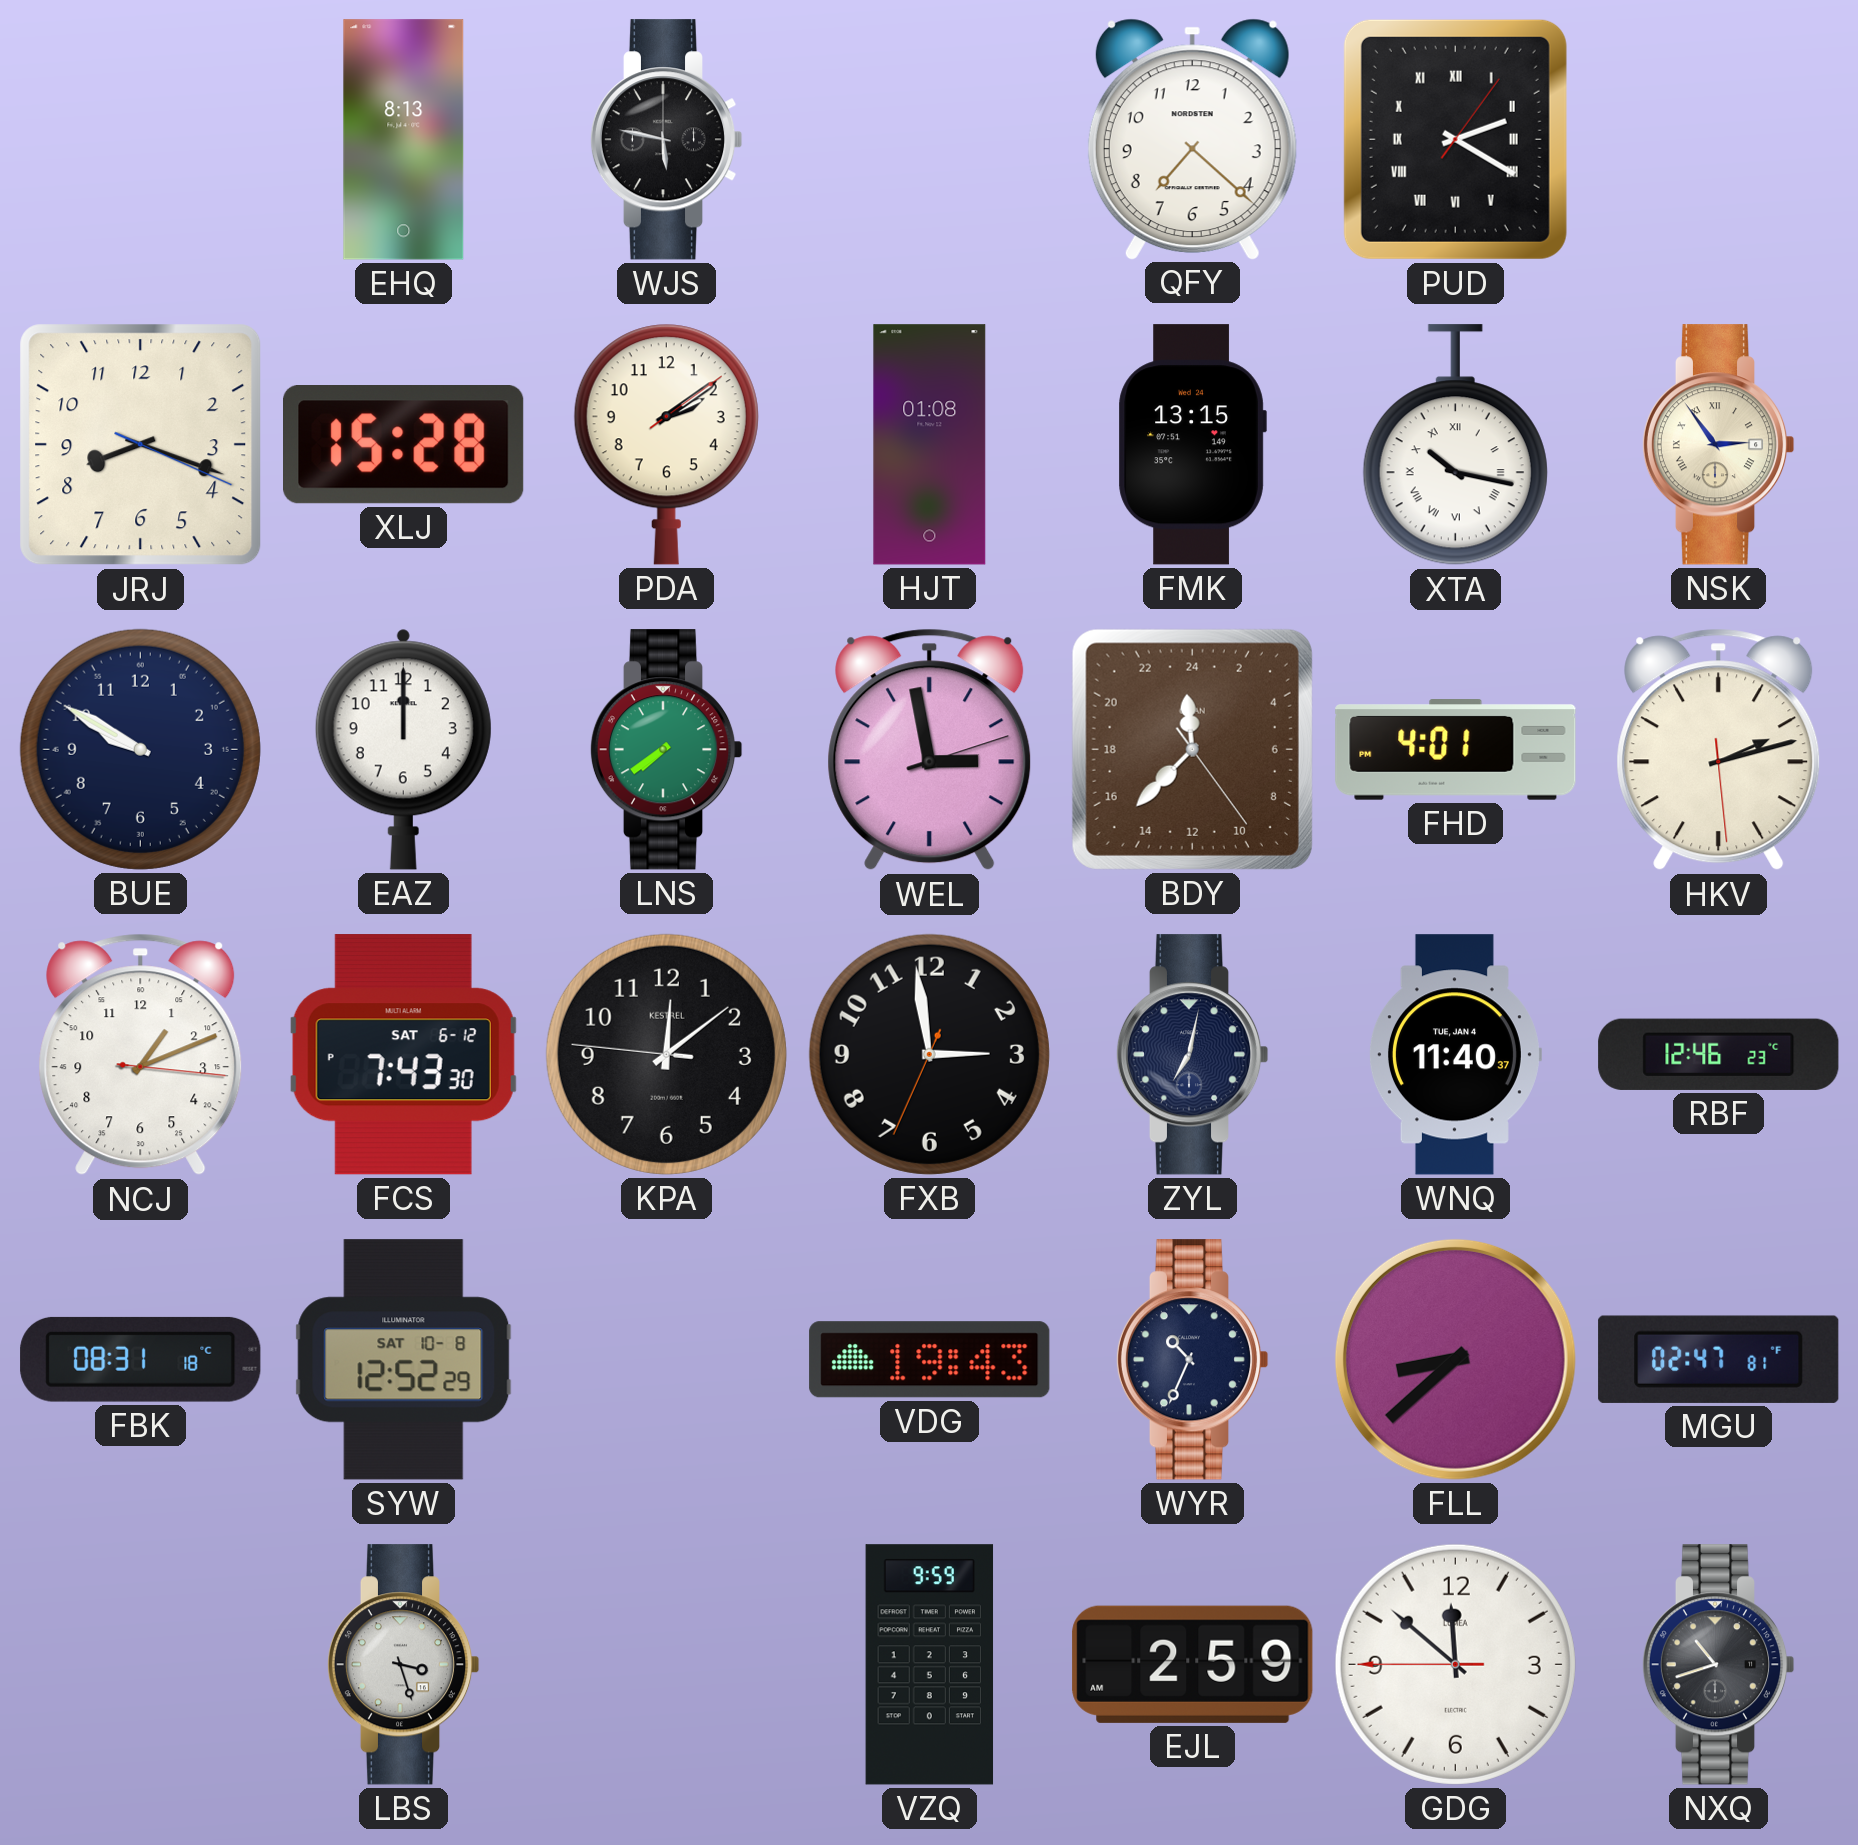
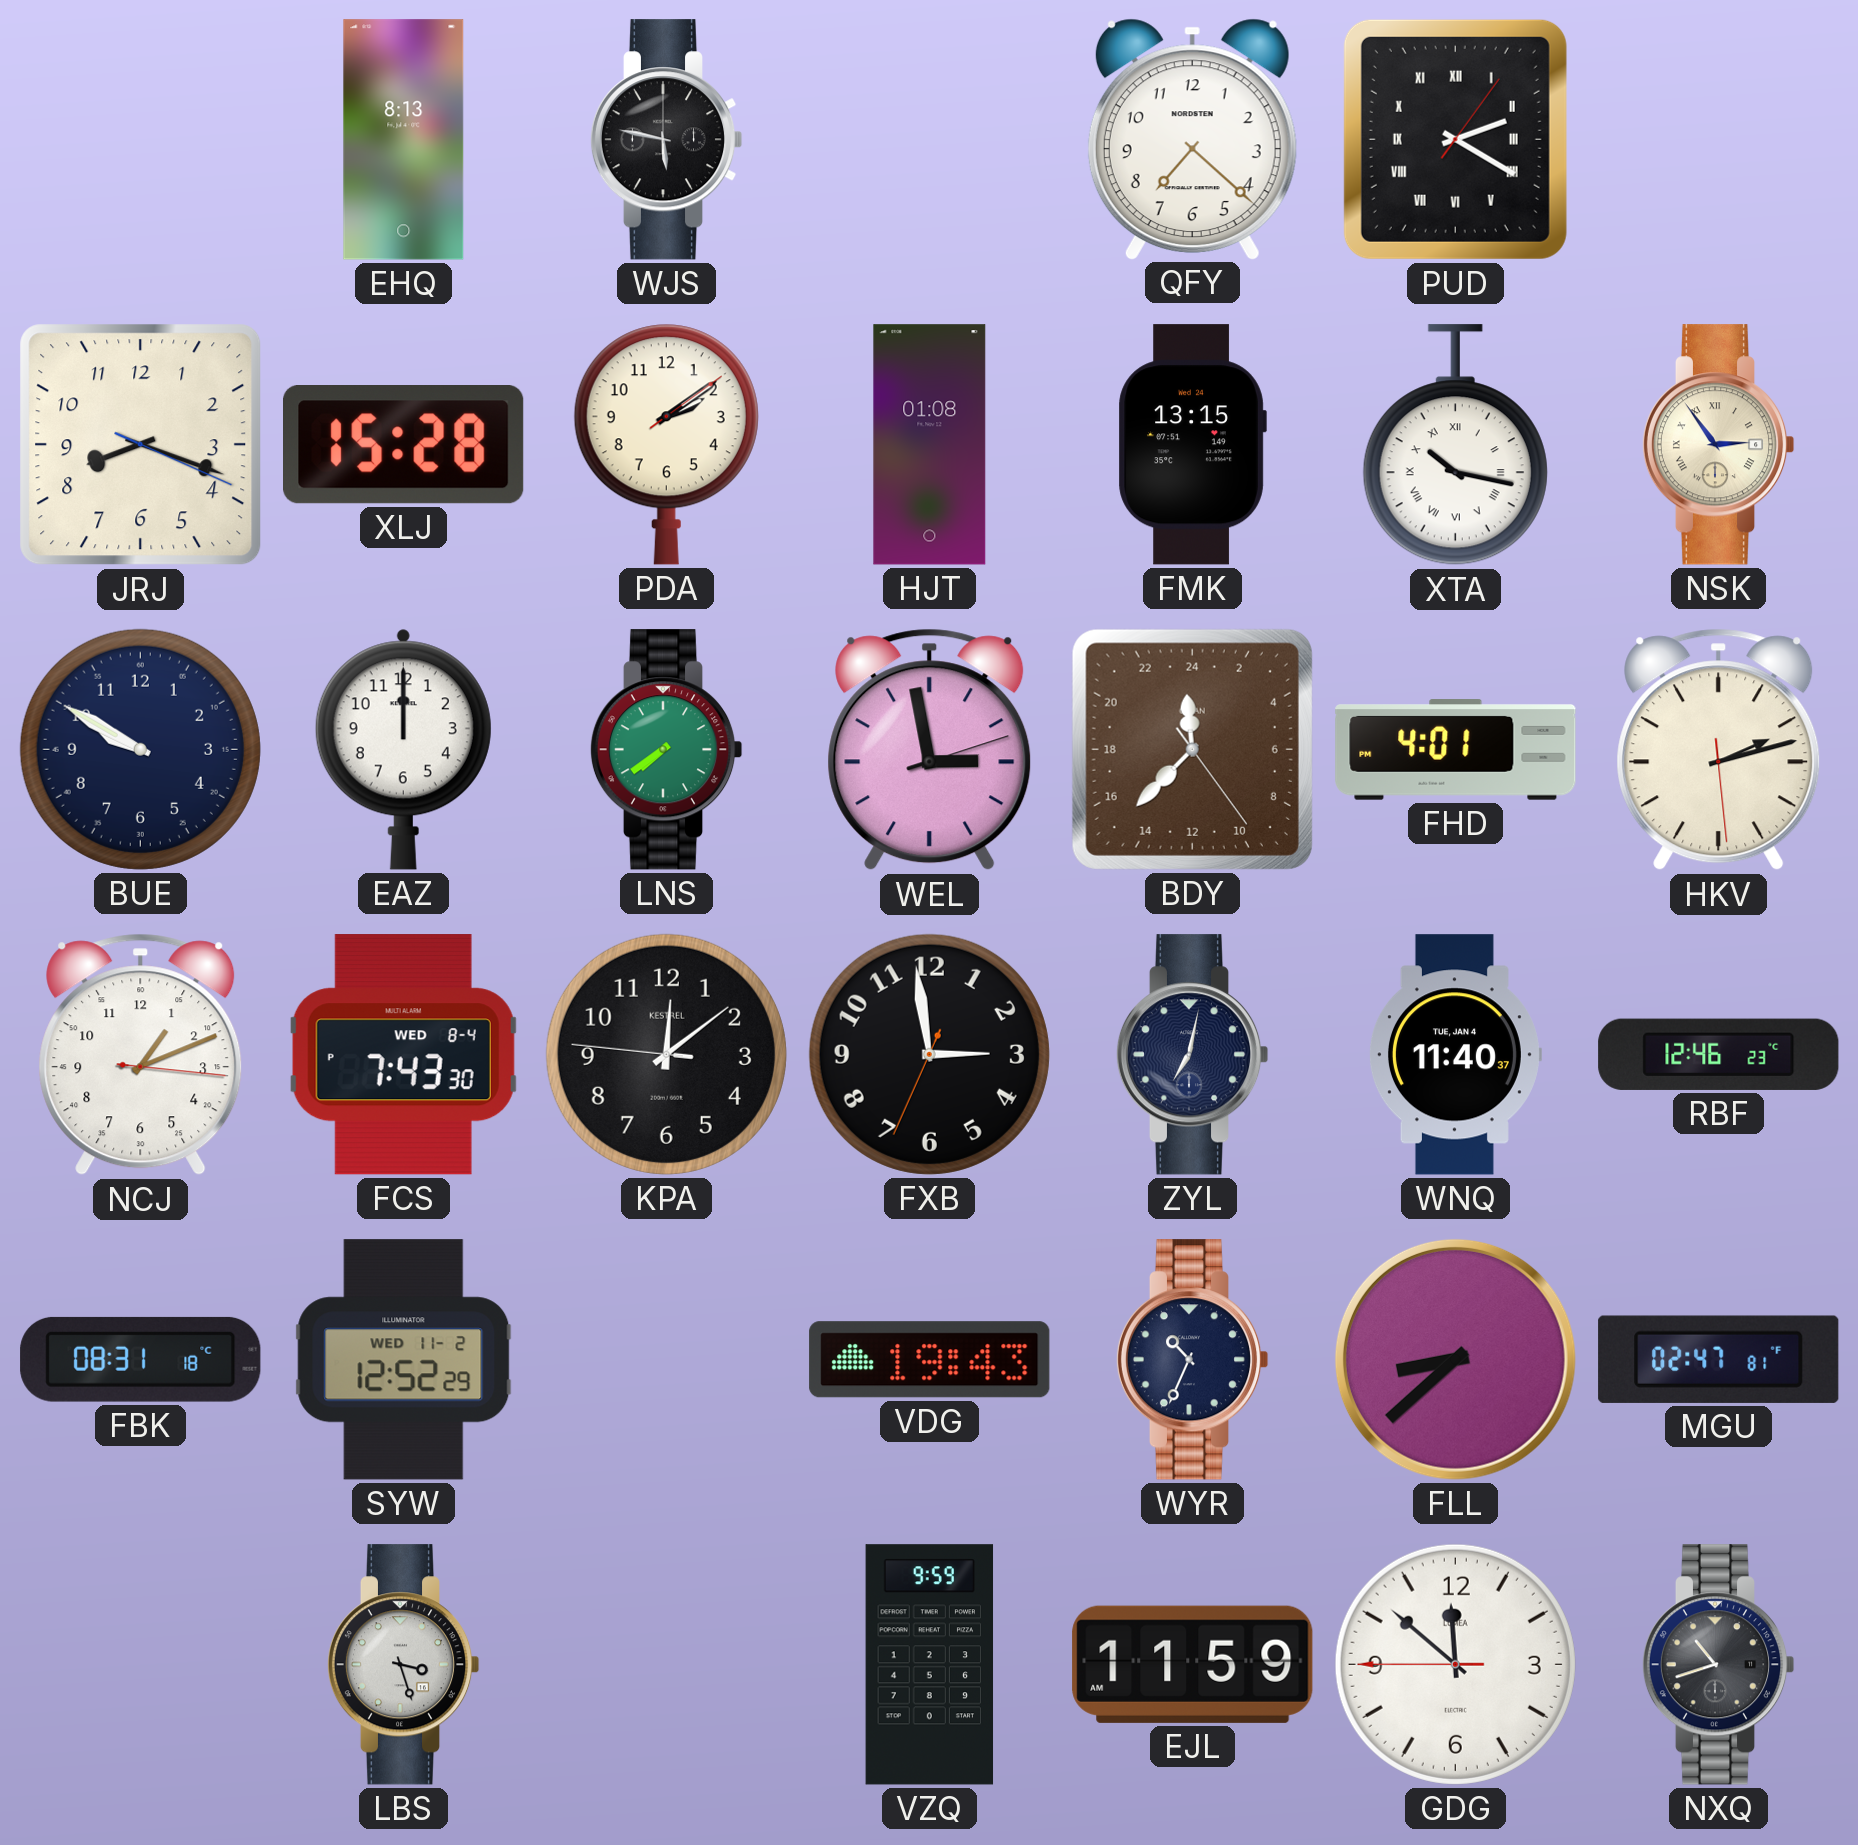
FCS date: SAT 6-12 -> WED 8-4
SYW date: SAT 10-8 -> WED 11-2
EJL: 2:59 -> 11:59
